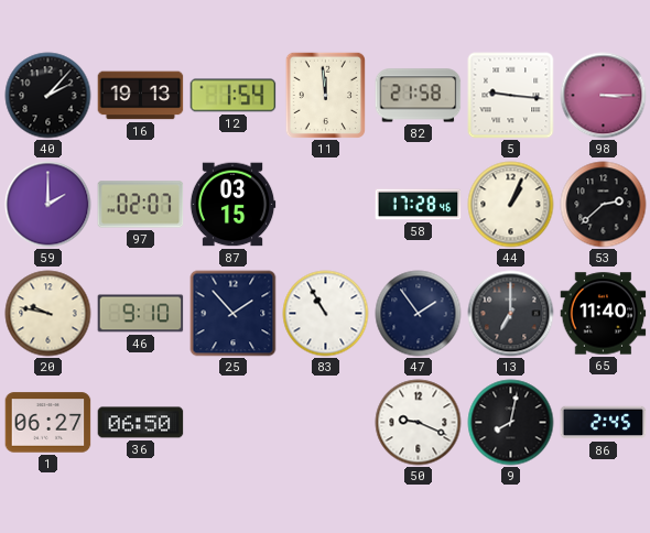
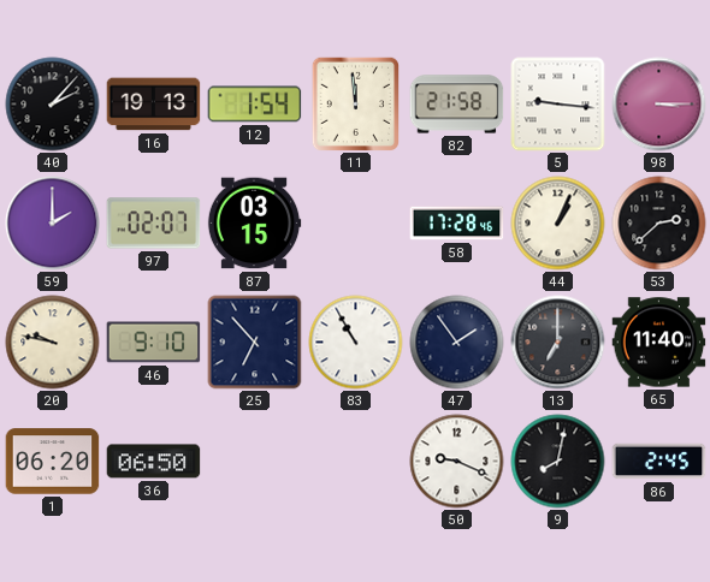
25: 1:53 -> 6:53
1: 06:27 -> 06:20
